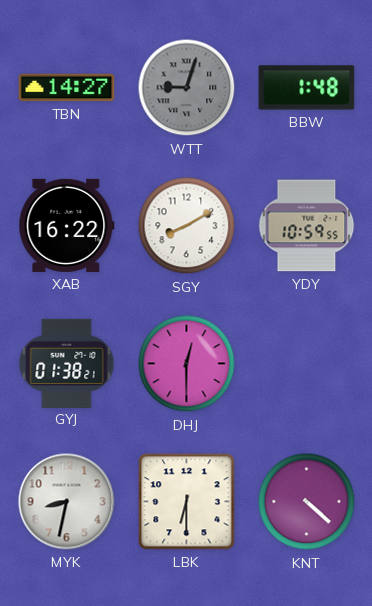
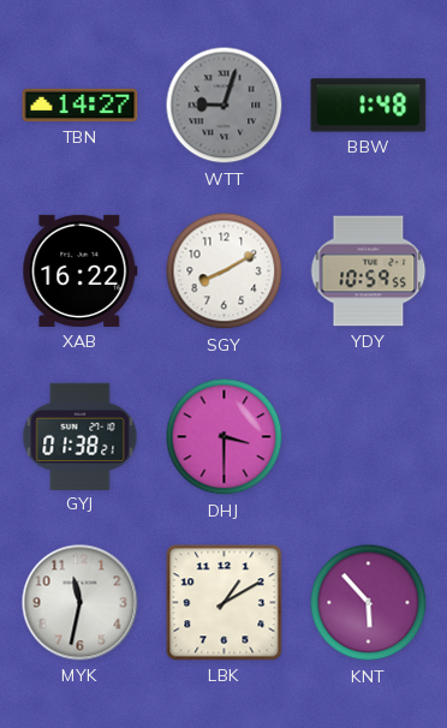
DHJ: 12:30 -> 3:30
MYK: 8:32 -> 11:32
LBK: 6:30 -> 1:10
KNT: 4:22 -> 5:53
